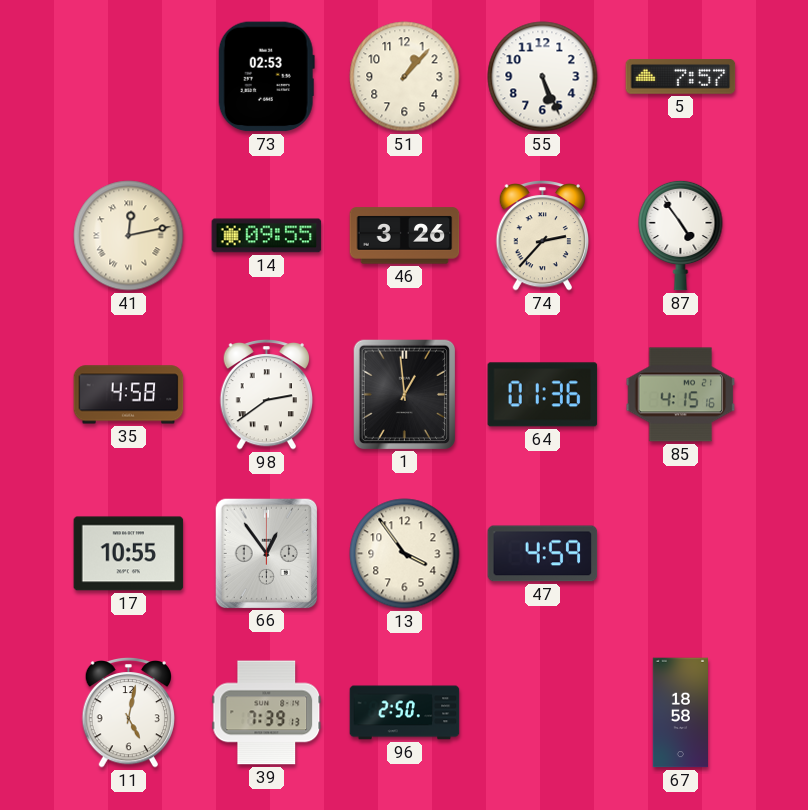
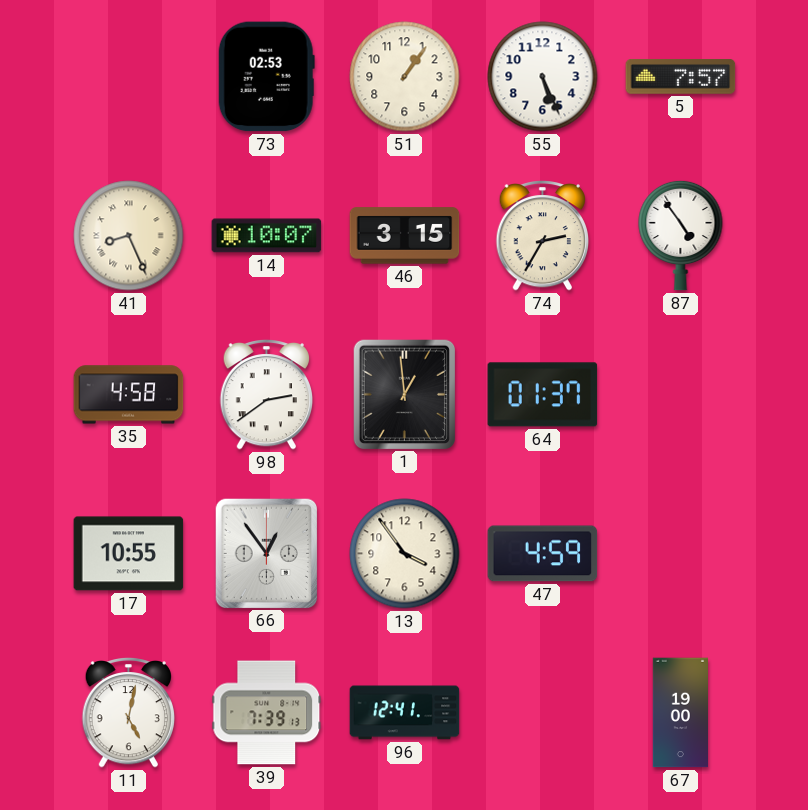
51: 1:07 -> 1:06
41: 12:13 -> 8:26
14: 09:55 -> 10:07
46: 3:26 -> 3:15
74: 2:37 -> 2:35
64: 01:36 -> 01:37
85: 4:15 -> none
96: 2:50 -> 12:41
67: 18:58 -> 19:00
